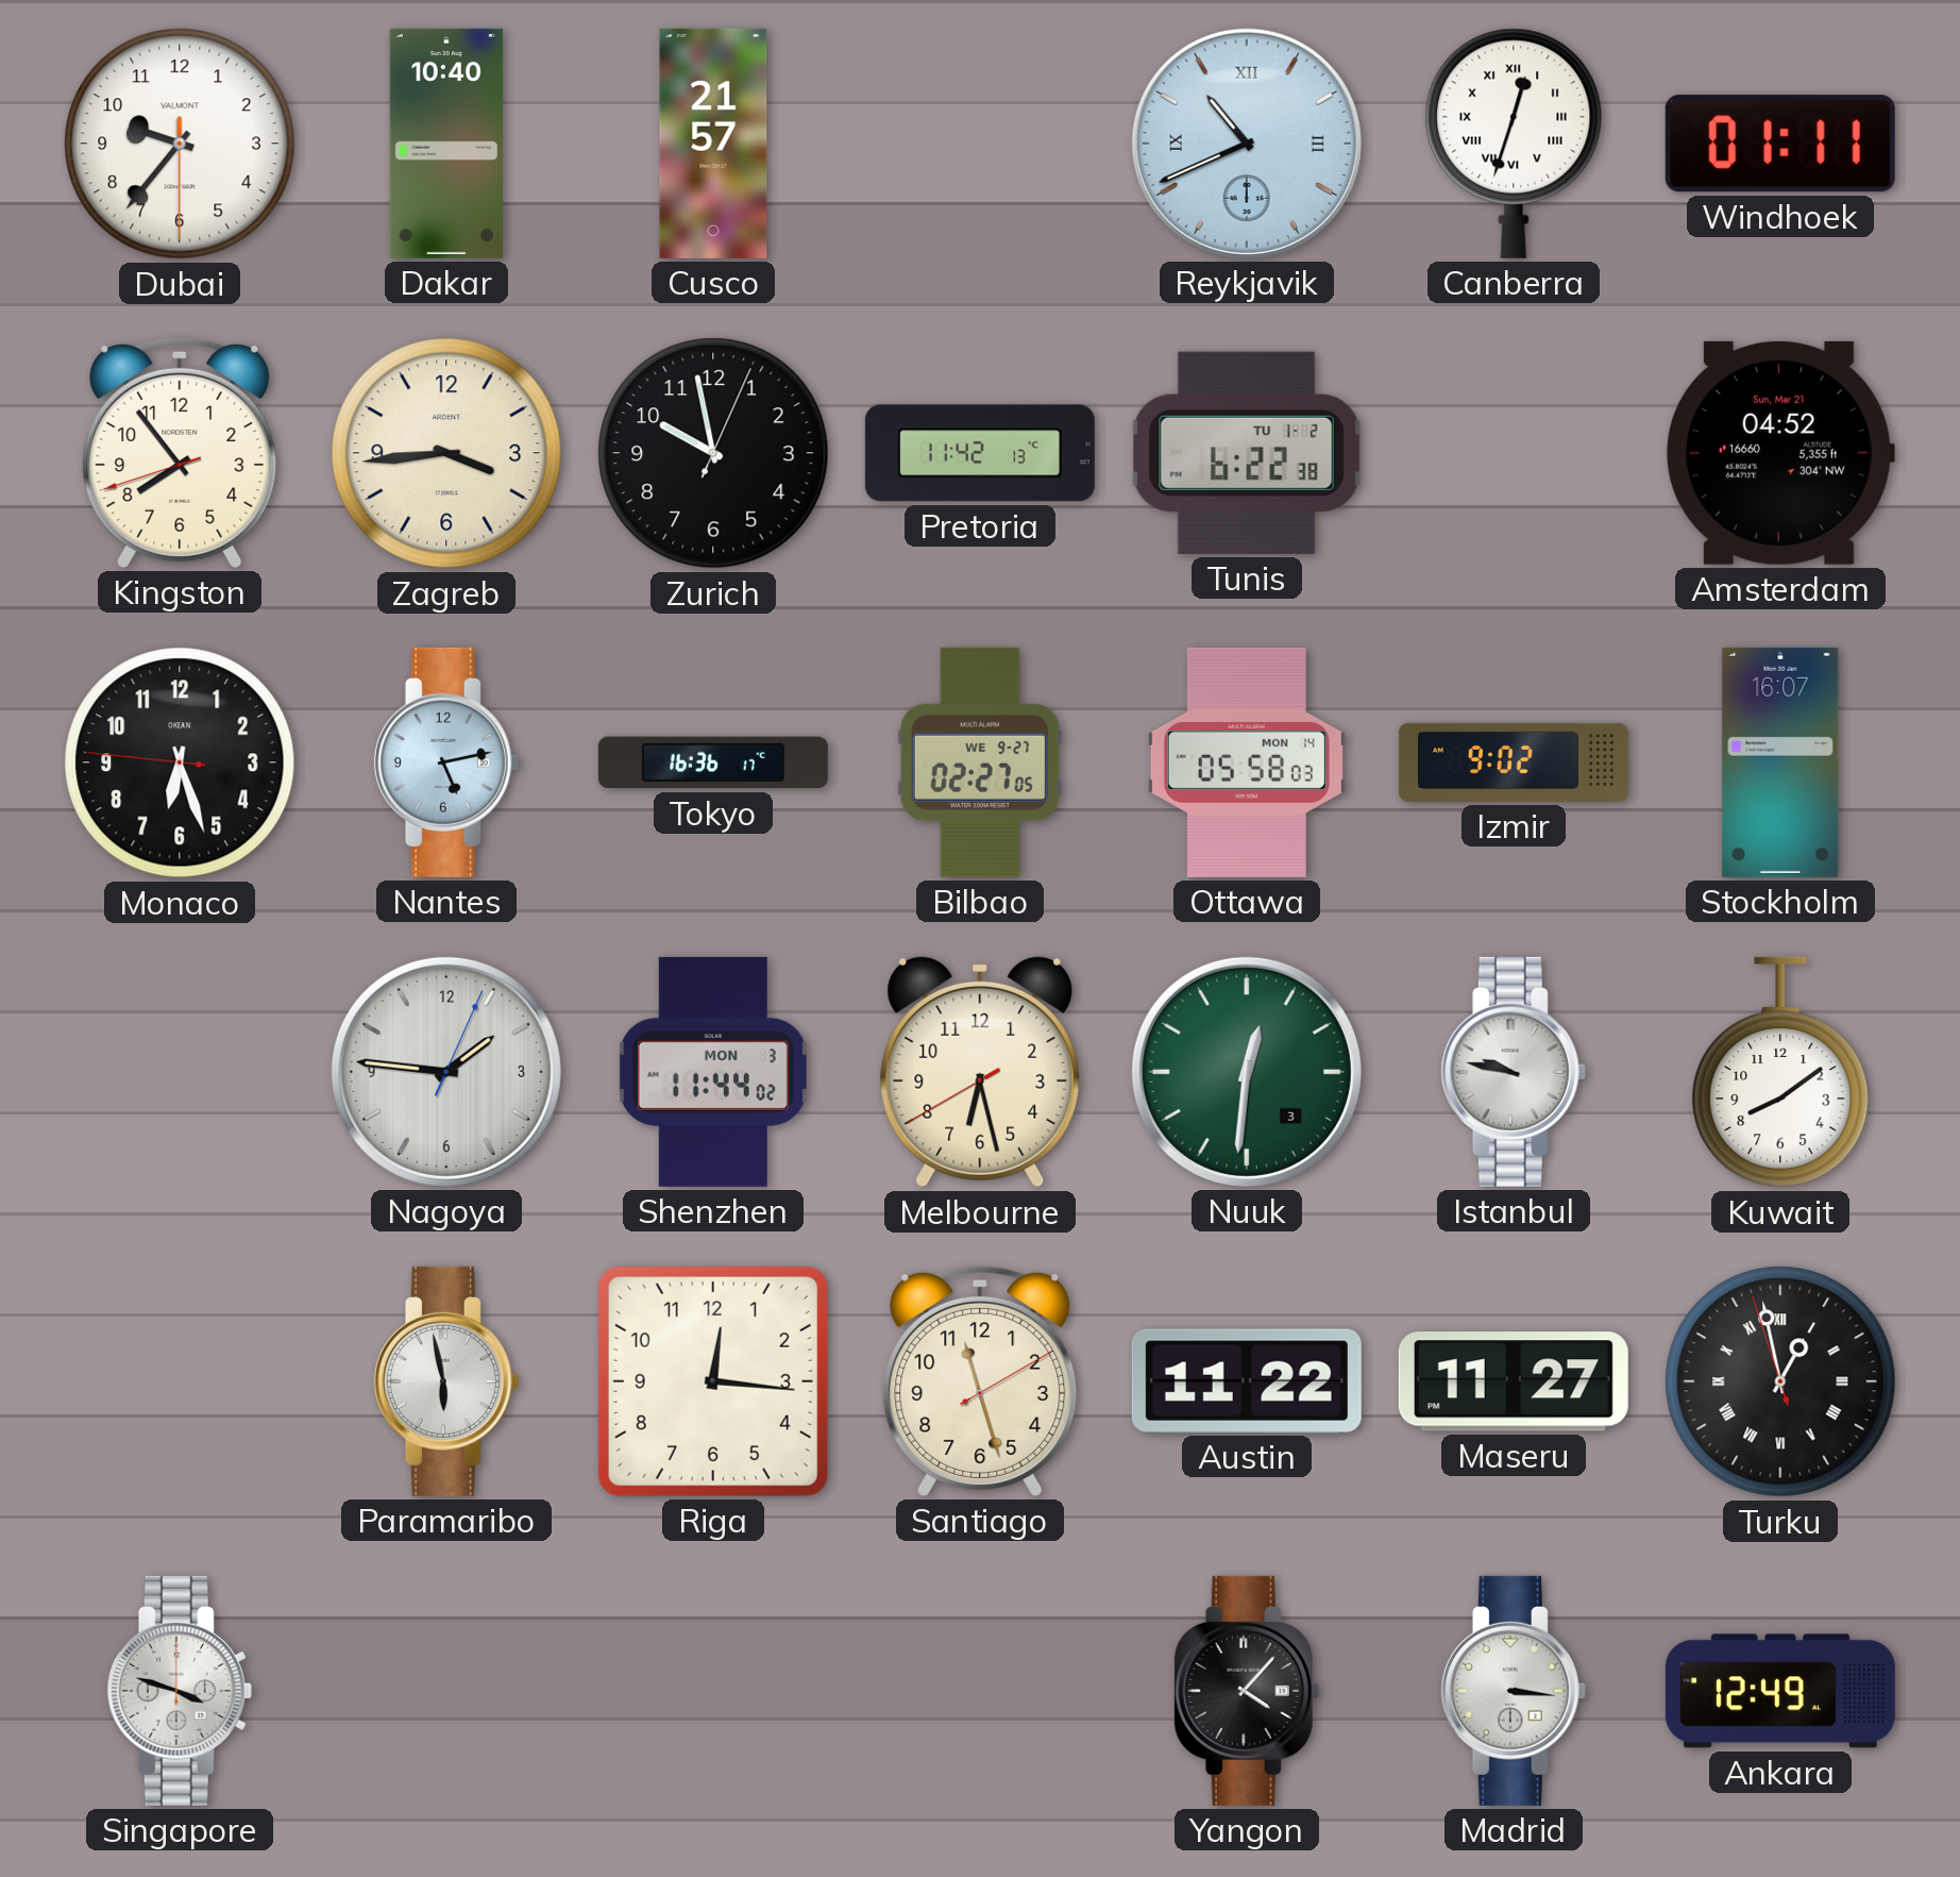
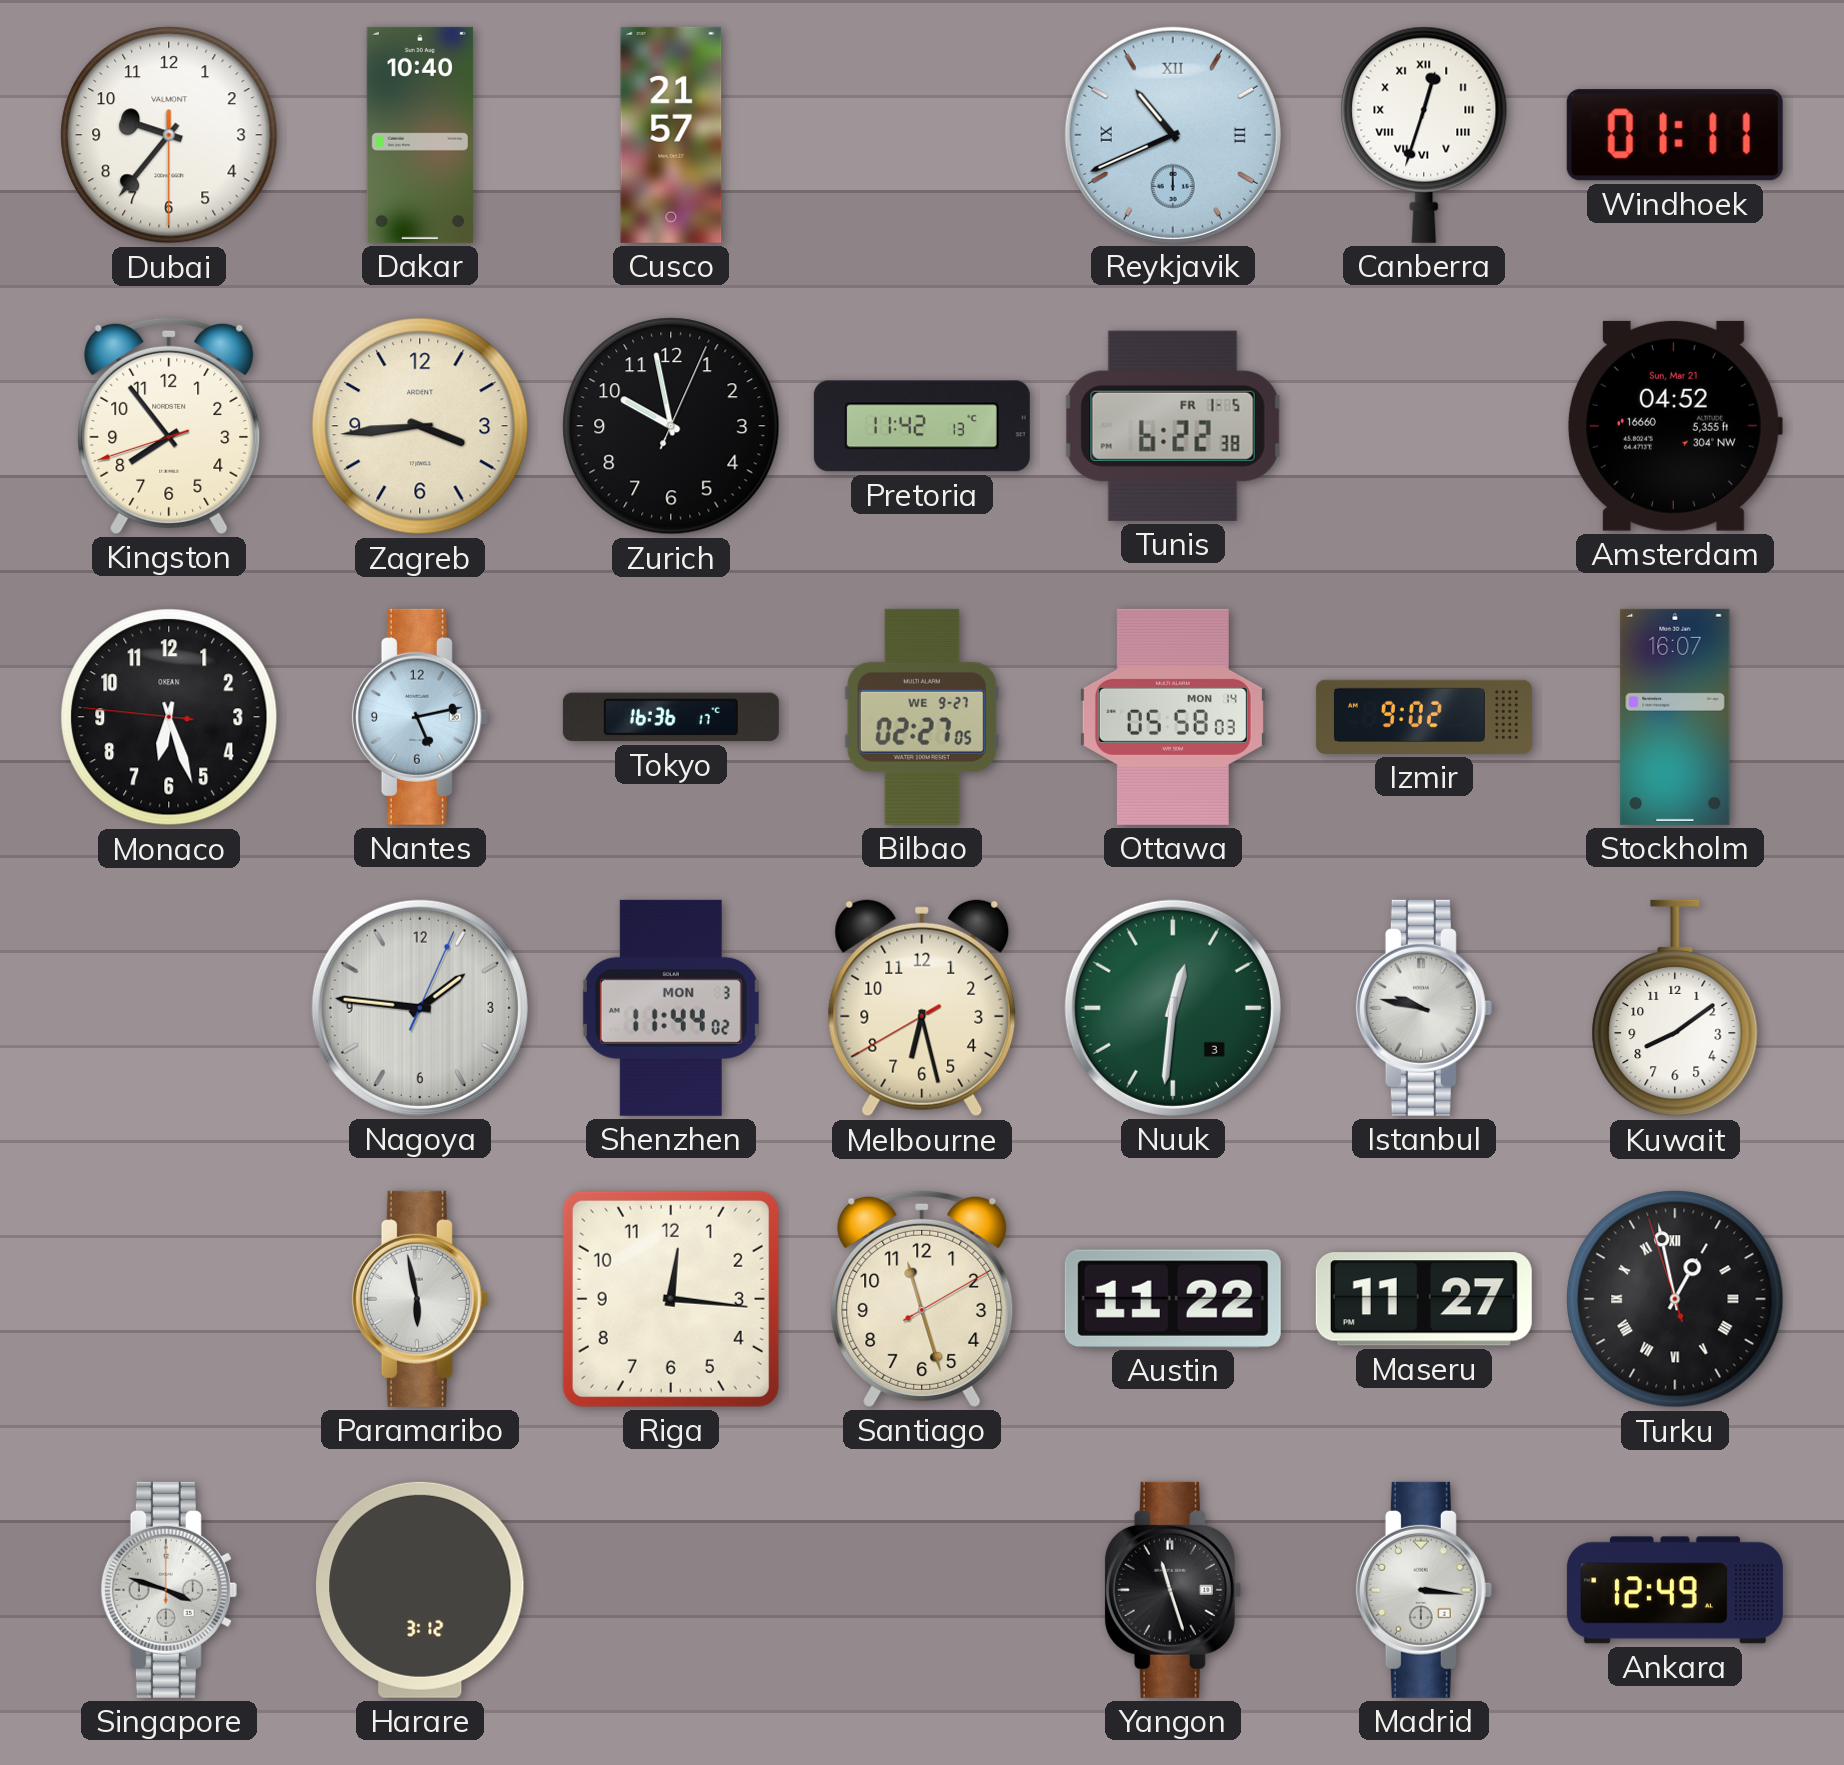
Tunis date: TU 1-2 -> FR 1-5
Harare: none -> 3:12
Yangon: 4:07 -> 11:27
